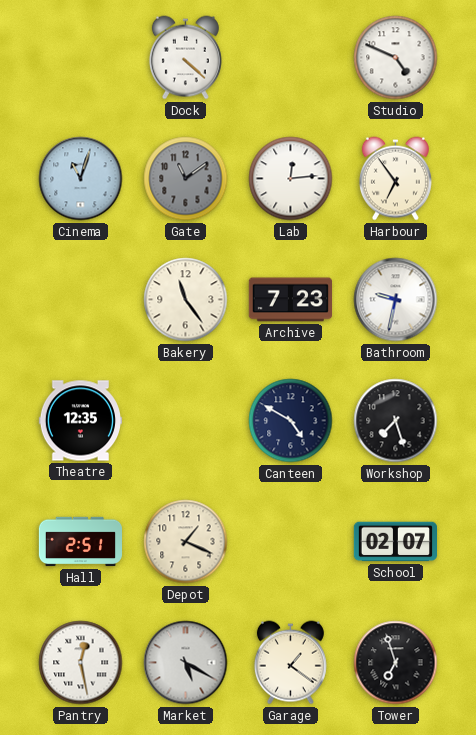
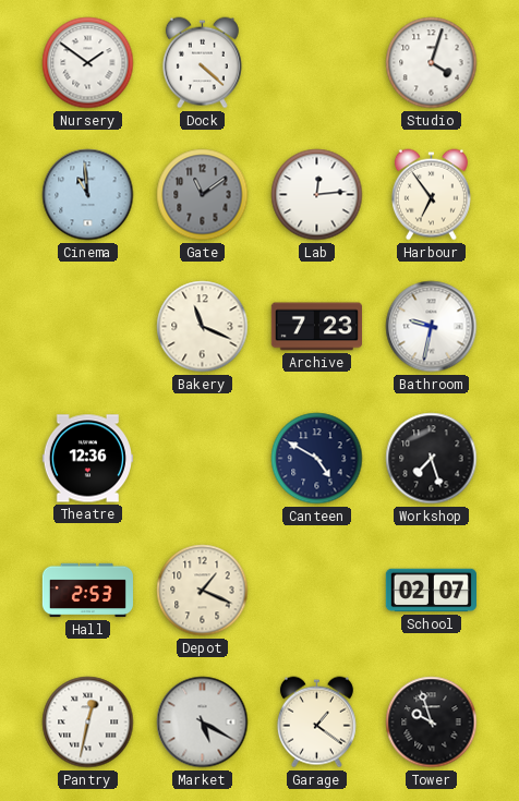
Nursery: none -> 1:51
Studio: 4:49 -> 4:03
Cinema: 11:03 -> 10:59
Bakery: 11:24 -> 11:19
Theatre: 12:35 -> 12:36
Hall: 2:51 -> 2:53
Pantry: 12:28 -> 12:32
Tower: 6:57 -> 9:57
